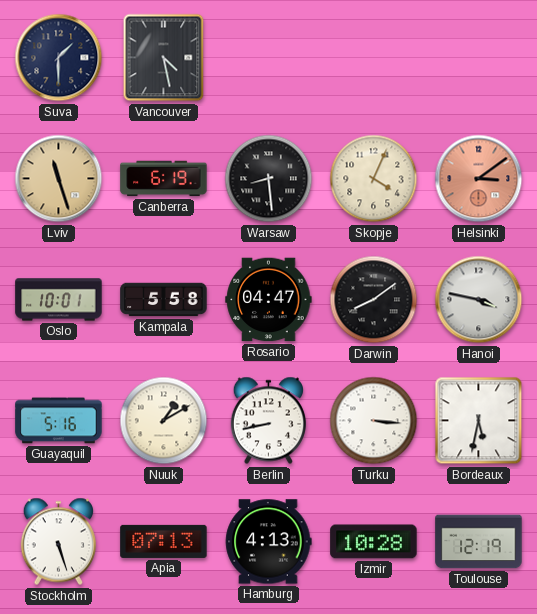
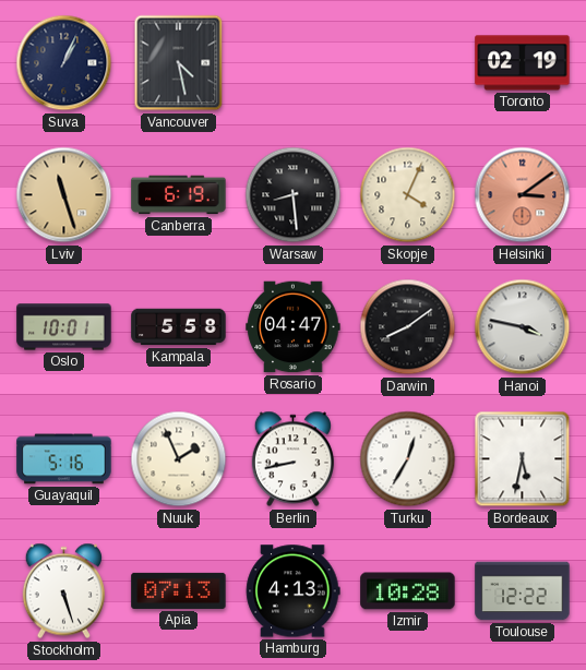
Suva: 1:30 -> 1:04
Toronto: none -> 02:19
Nuuk: 1:10 -> 1:56
Turku: 3:16 -> 12:35
Toulouse: 12:19 -> 12:22
